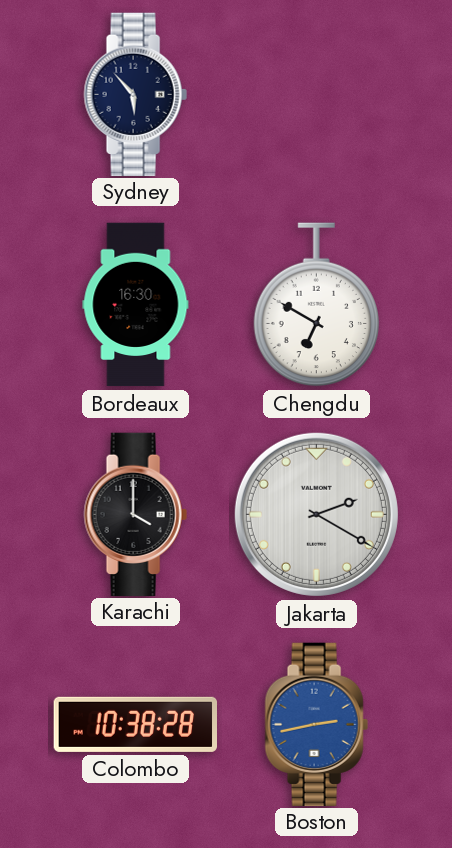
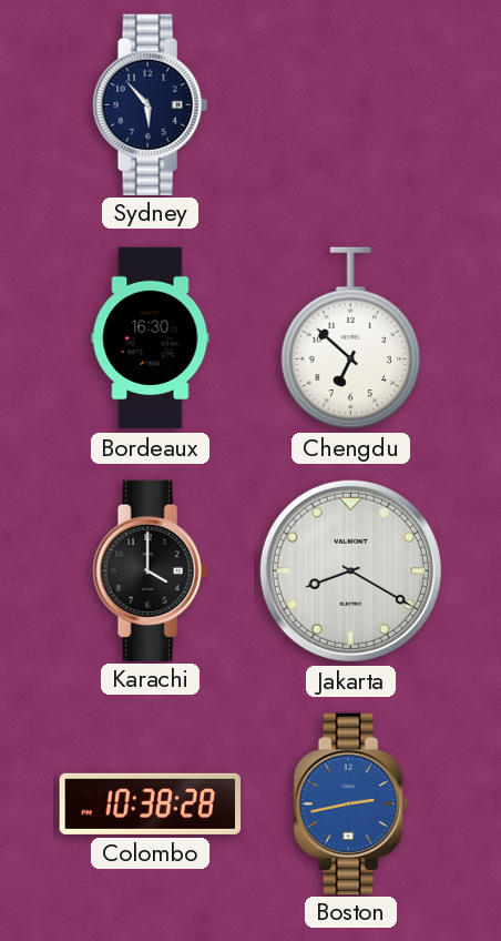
Chengdu: 6:50 -> 6:52
Jakarta: 2:20 -> 8:20
